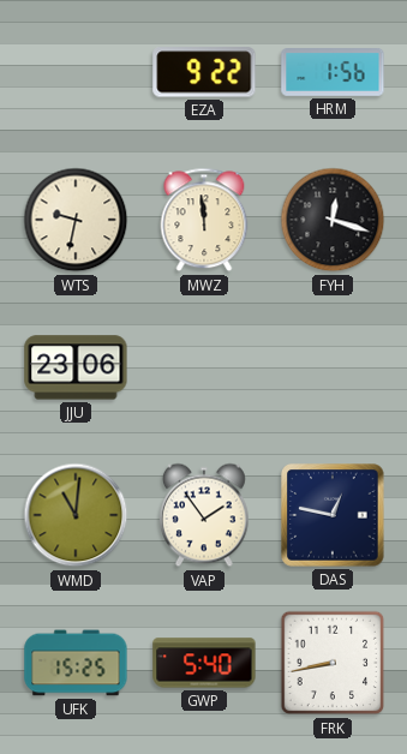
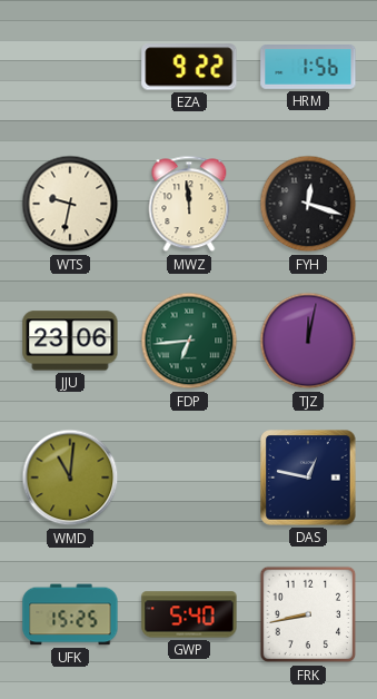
FDP: none -> 6:44
TJZ: none -> 12:02
VAP: 1:54 -> none
